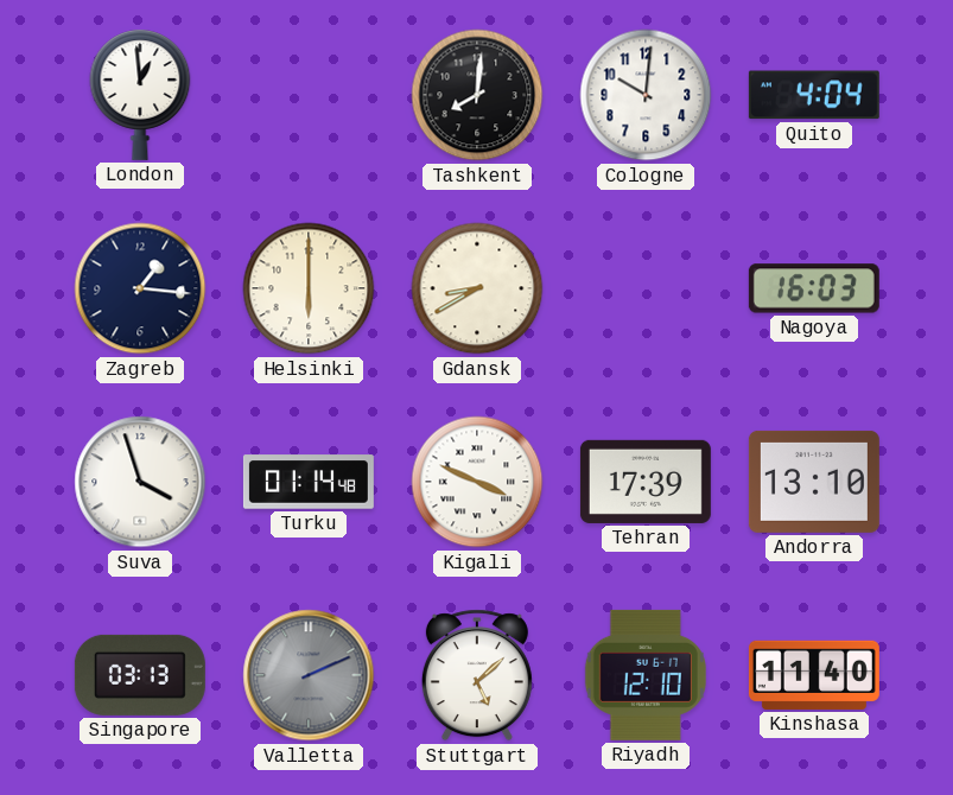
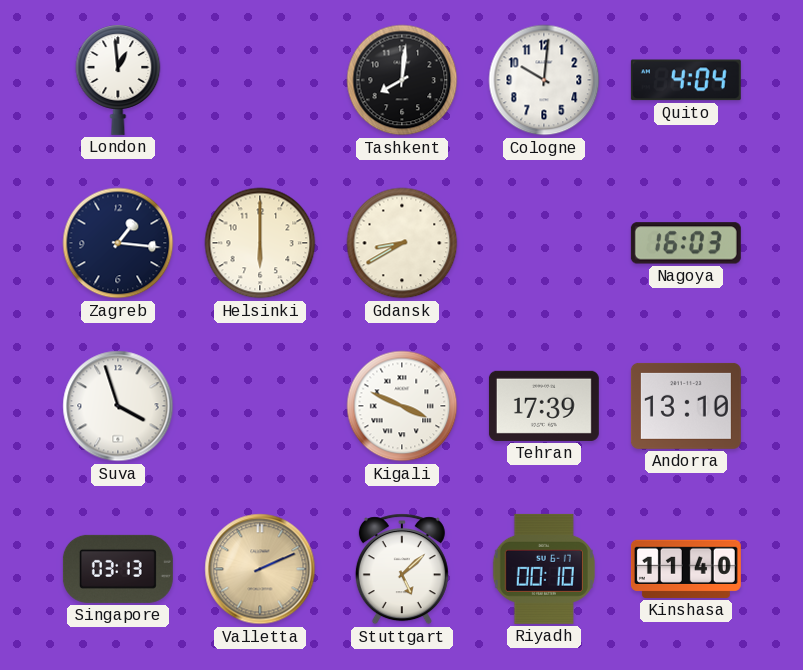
Turku: 01:14 -> none
Valletta dial: grey -> champagne
Riyadh: 12:10 -> 00:10
